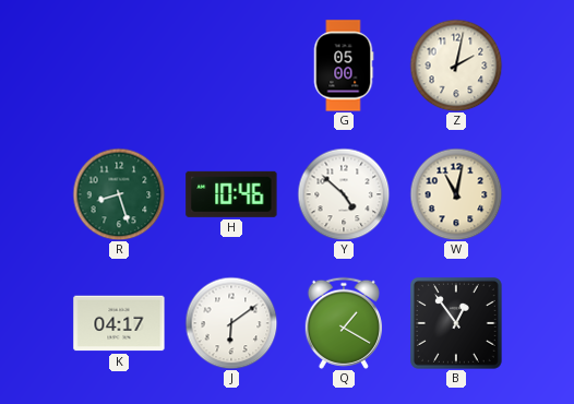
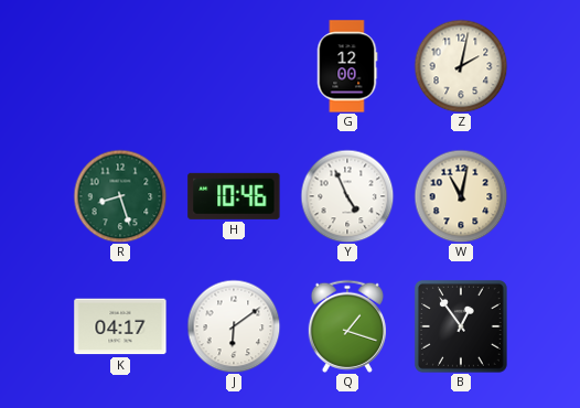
G: 05:00 -> 12:00
Y: 4:52 -> 4:56
Q: 1:20 -> 1:18
